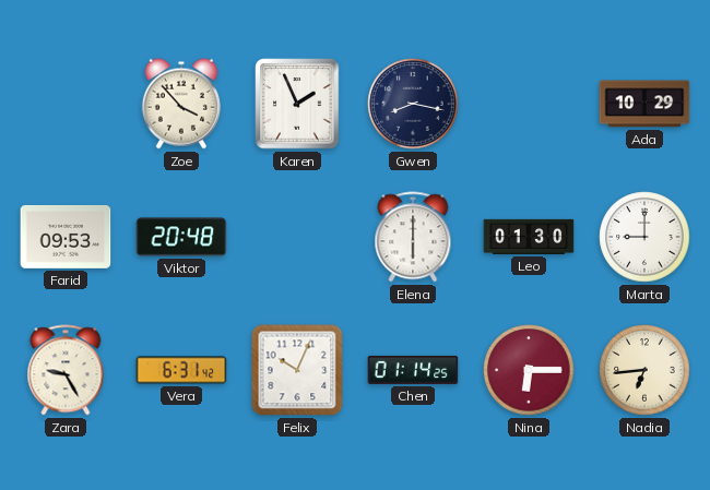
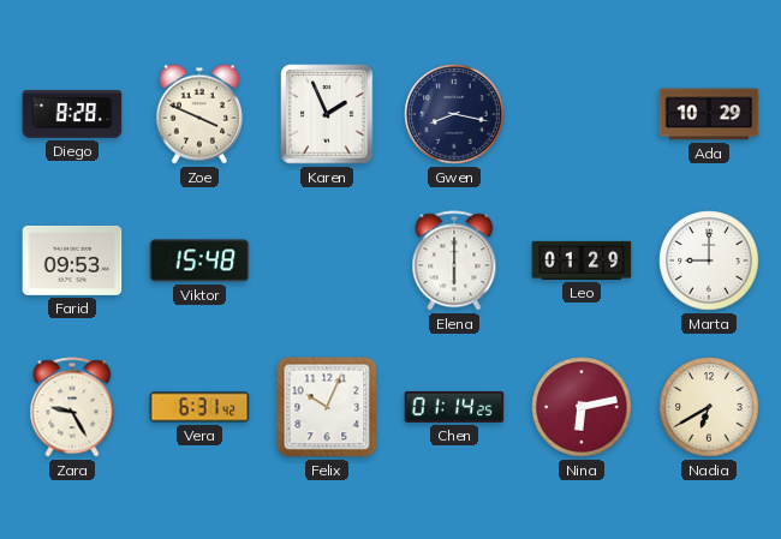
Diego: none -> 8:28
Zoe: 3:53 -> 3:49
Viktor: 20:48 -> 15:48
Leo: 01:30 -> 01:29
Nina: 6:15 -> 6:13
Nadia: 6:44 -> 6:40
